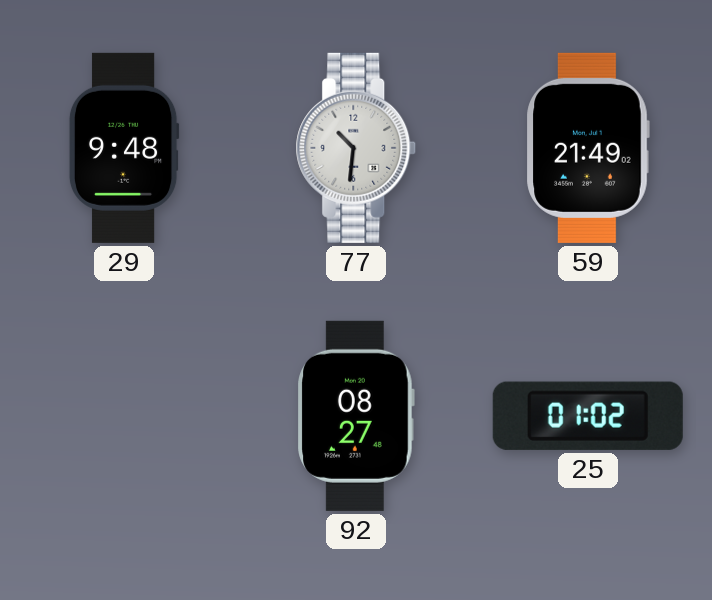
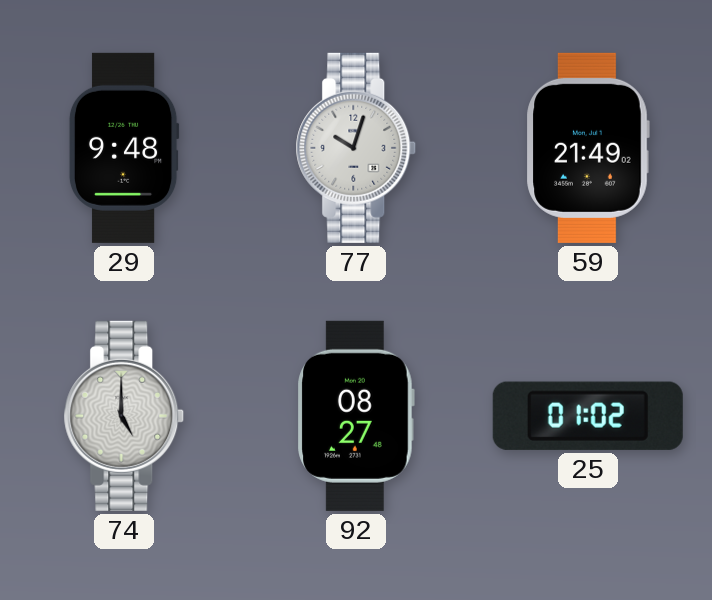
77: 10:31 -> 10:03
74: none -> 5:00
